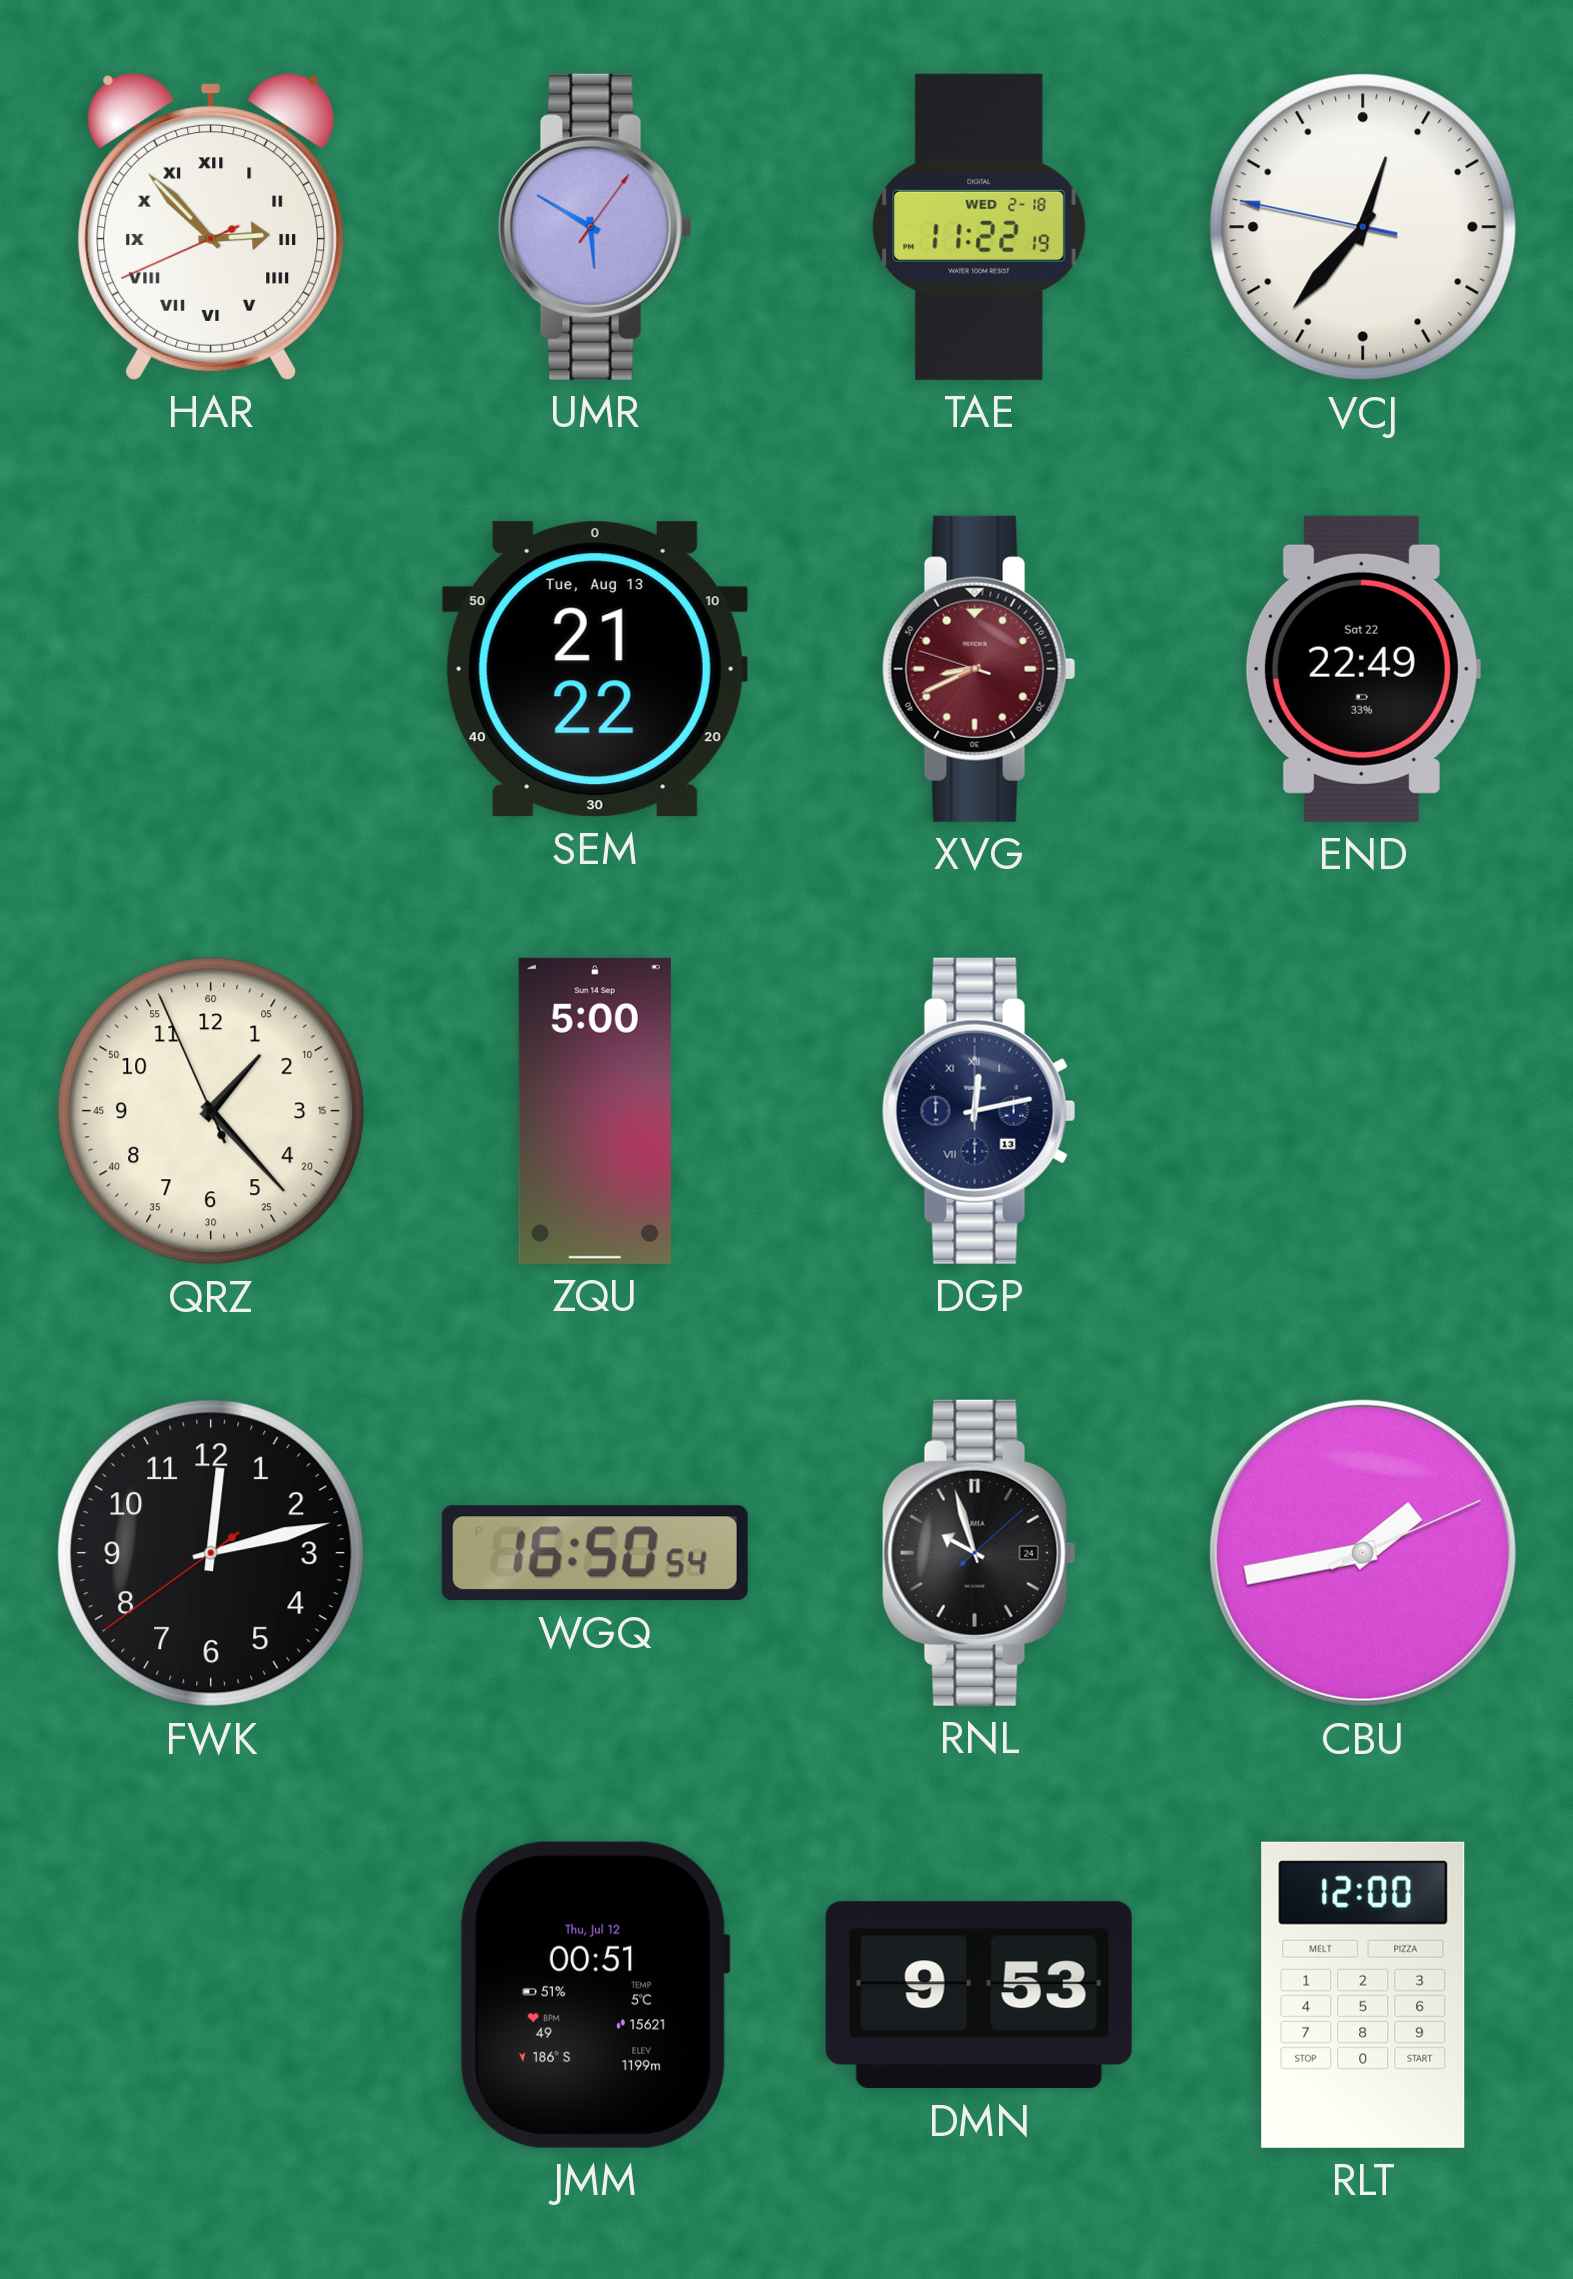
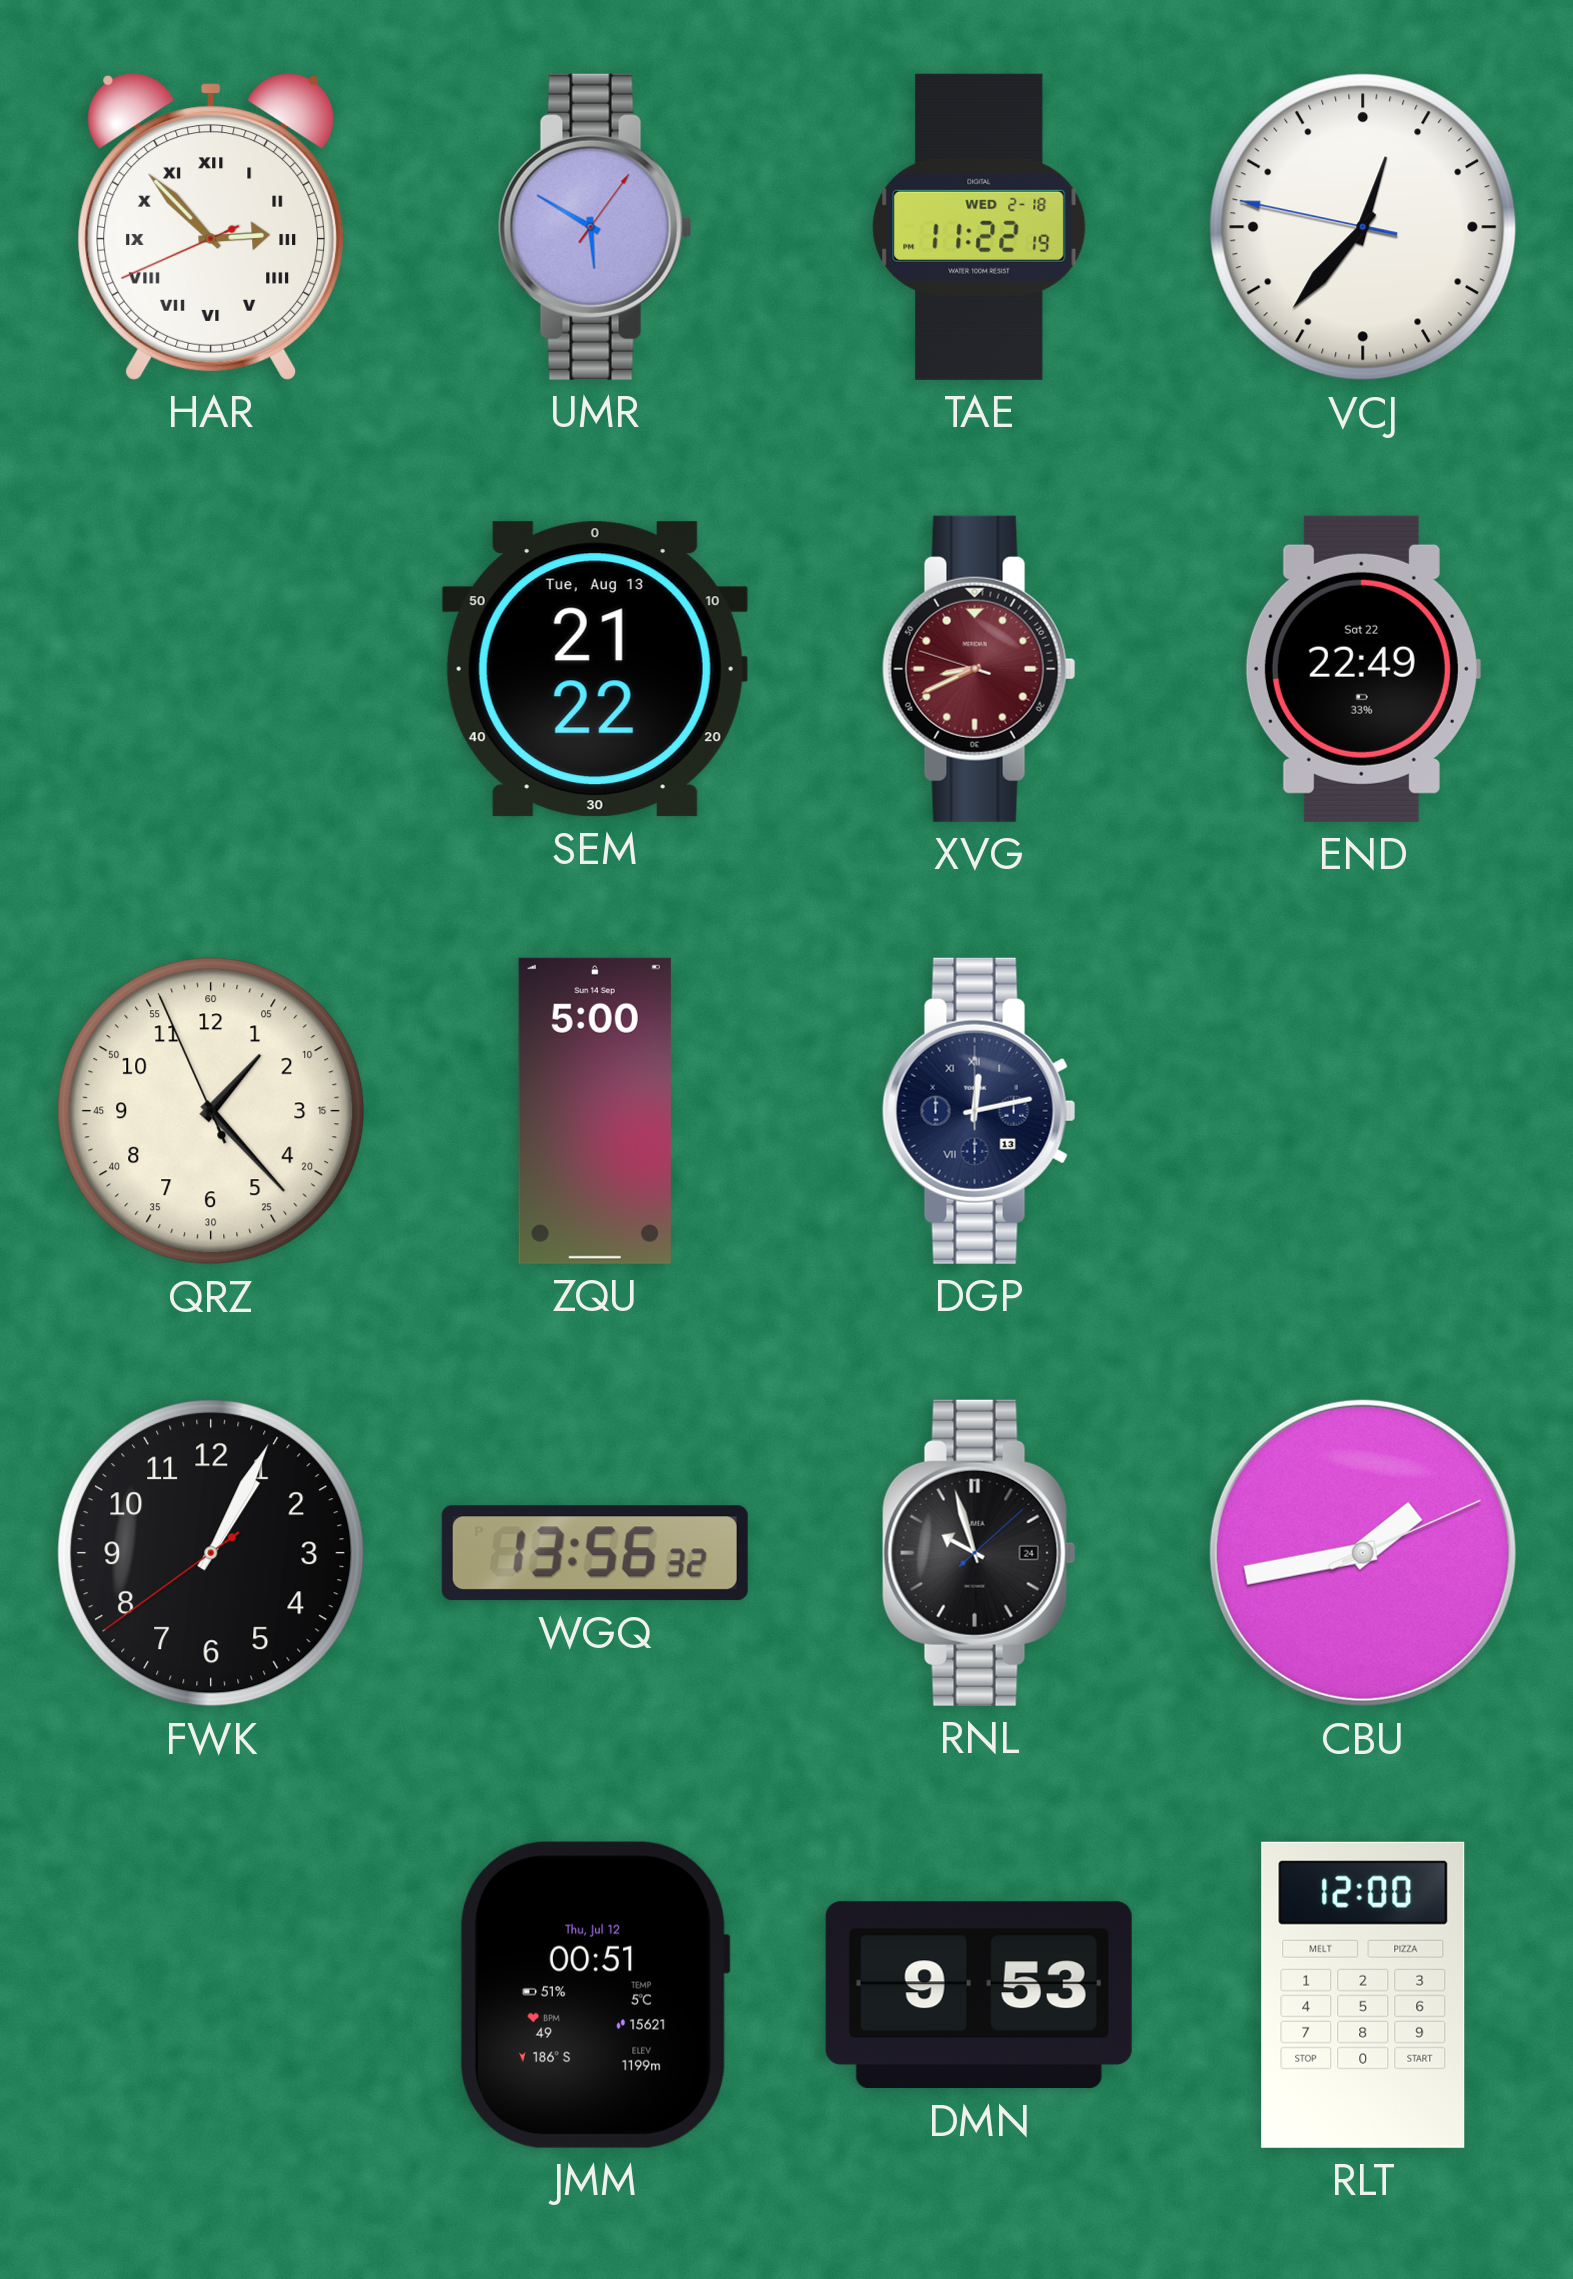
FWK: 12:12 -> 1:04
WGQ: 16:50 -> 13:56
